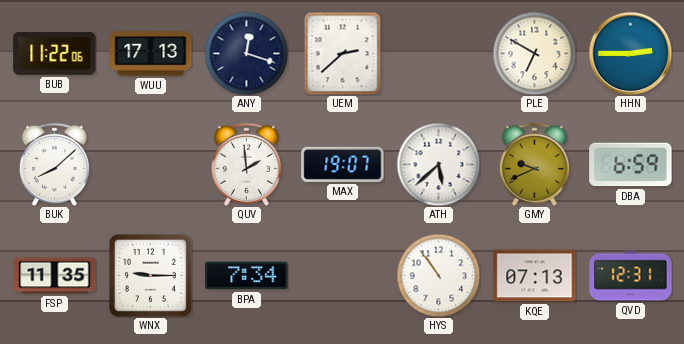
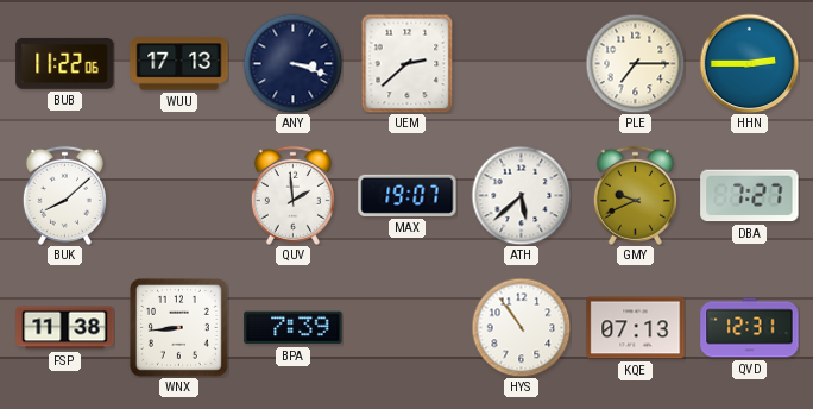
ANY: 12:18 -> 3:18
PLE: 6:50 -> 7:15
DBA: 6:59 -> 7:27
FSP: 11:35 -> 11:38
WNX: 9:15 -> 8:44
BPA: 7:34 -> 7:39
